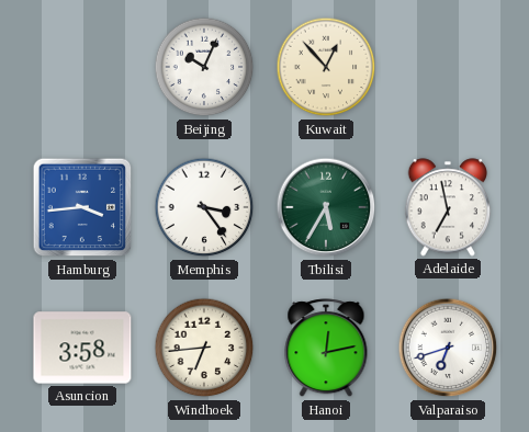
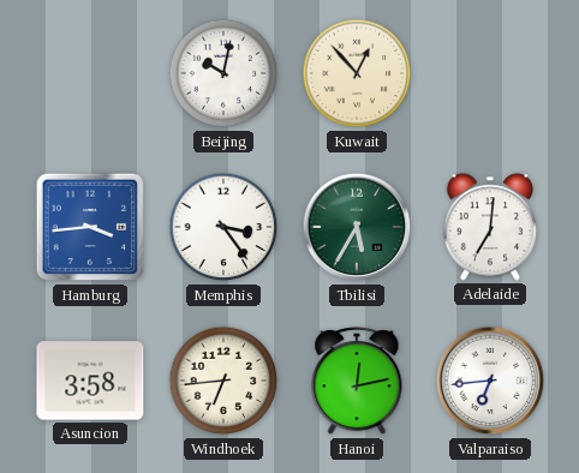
Beijing: 10:04 -> 10:02
Adelaide: 6:58 -> 7:01
Valparaiso: 6:42 -> 6:44
